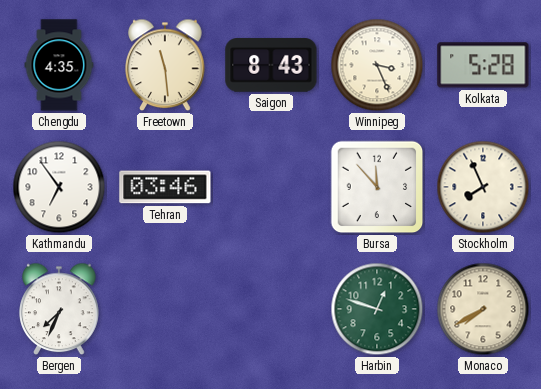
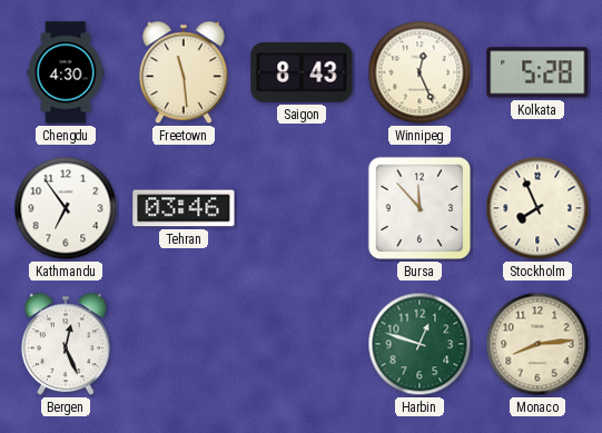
Chengdu: 4:35 -> 4:30
Winnipeg: 3:26 -> 12:26
Bergen: 7:34 -> 12:26
Monaco: 7:40 -> 8:14
